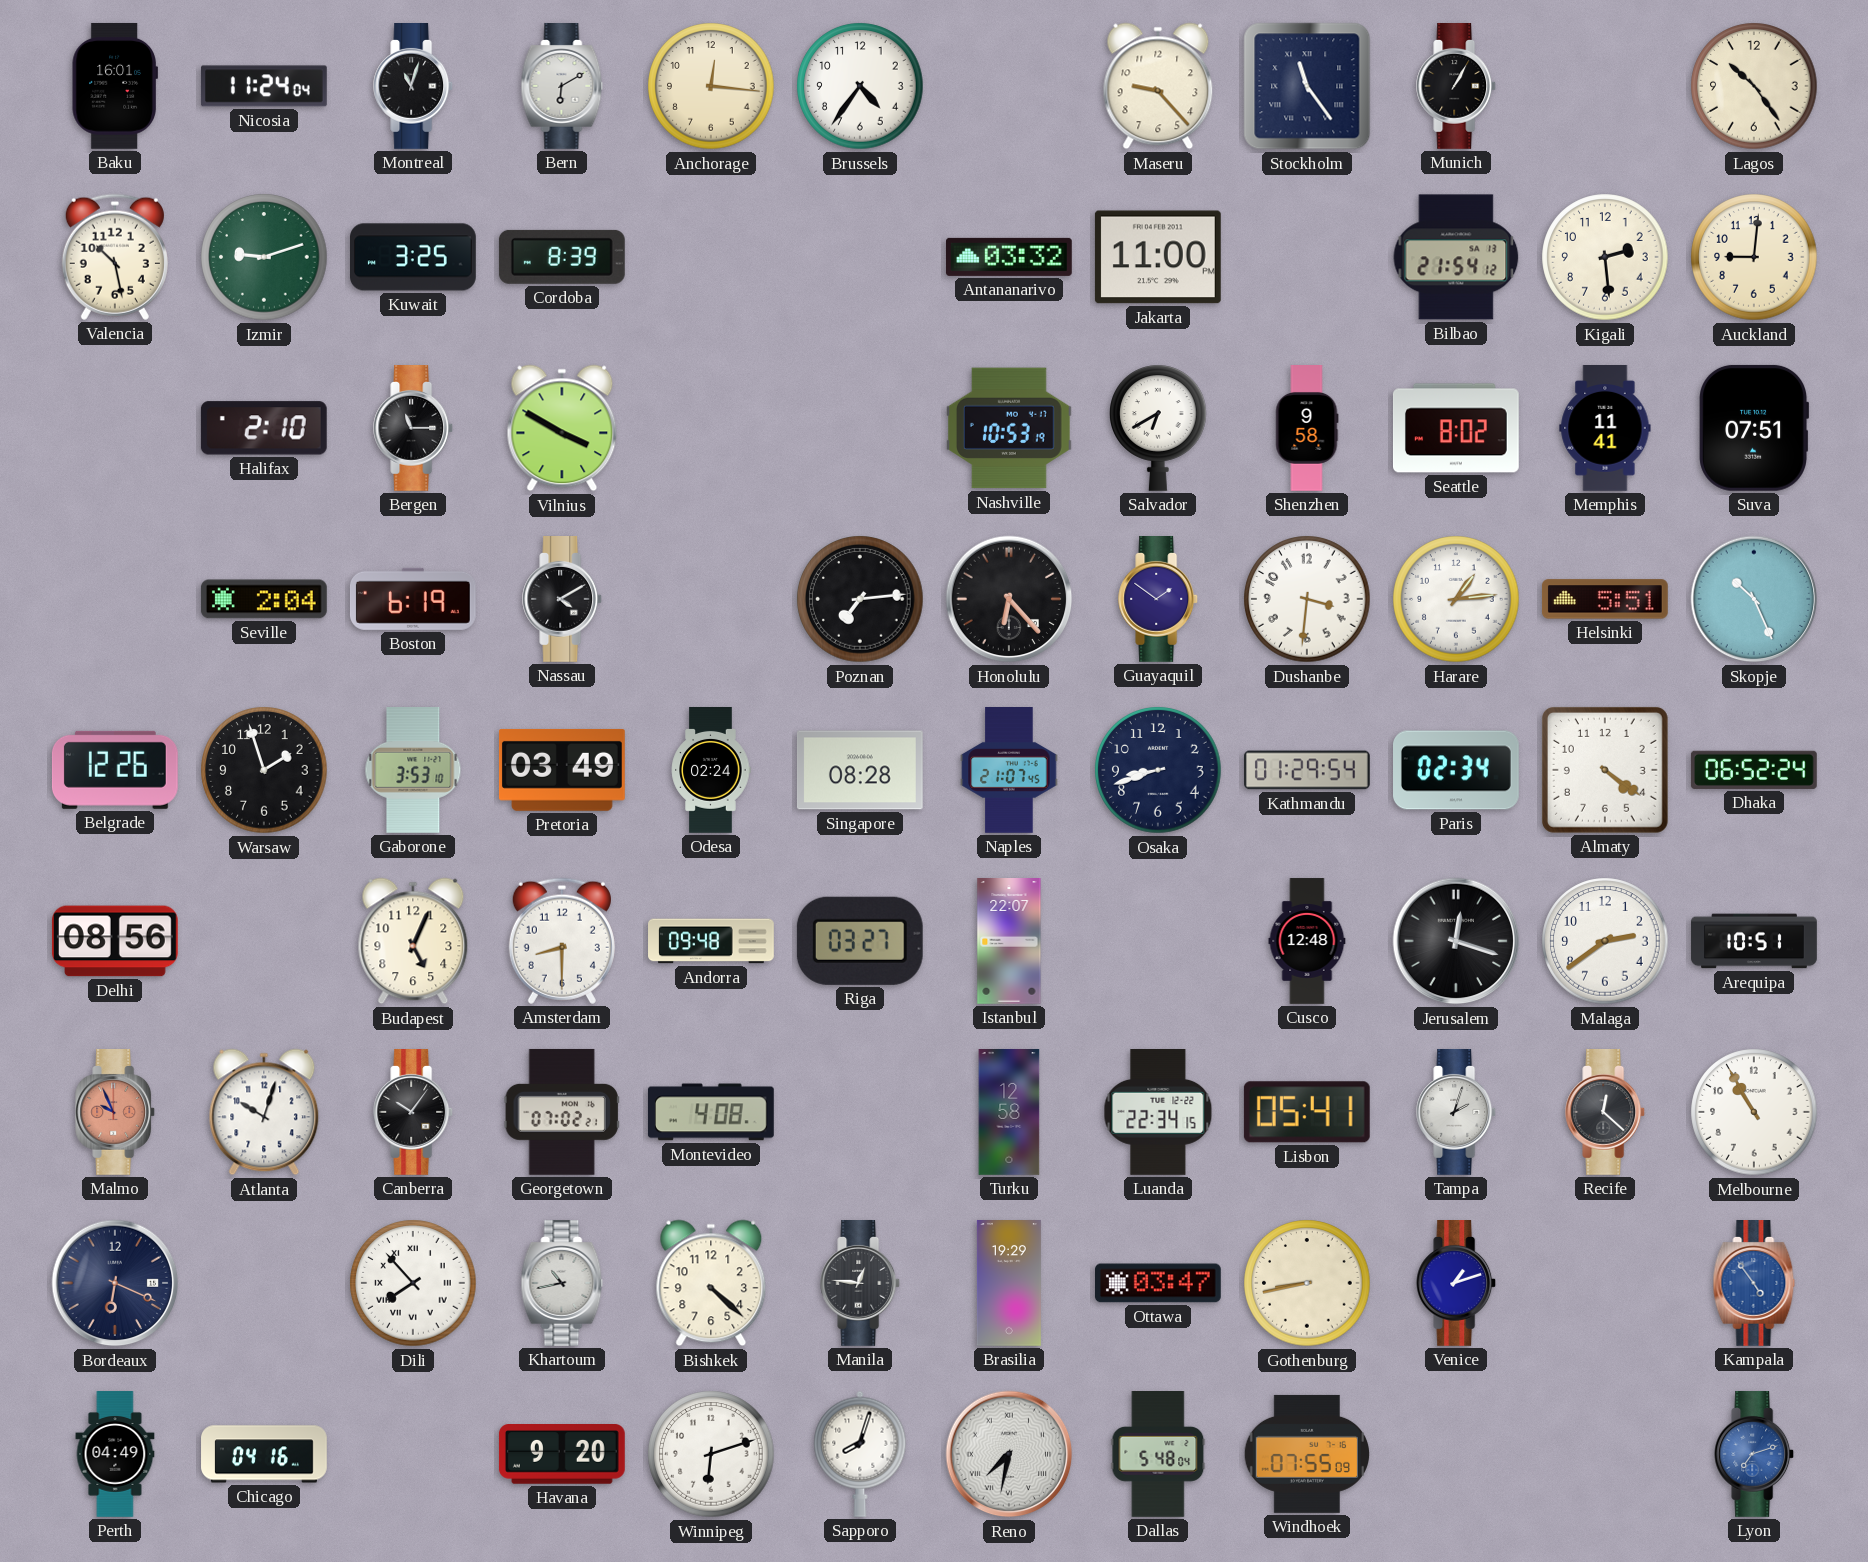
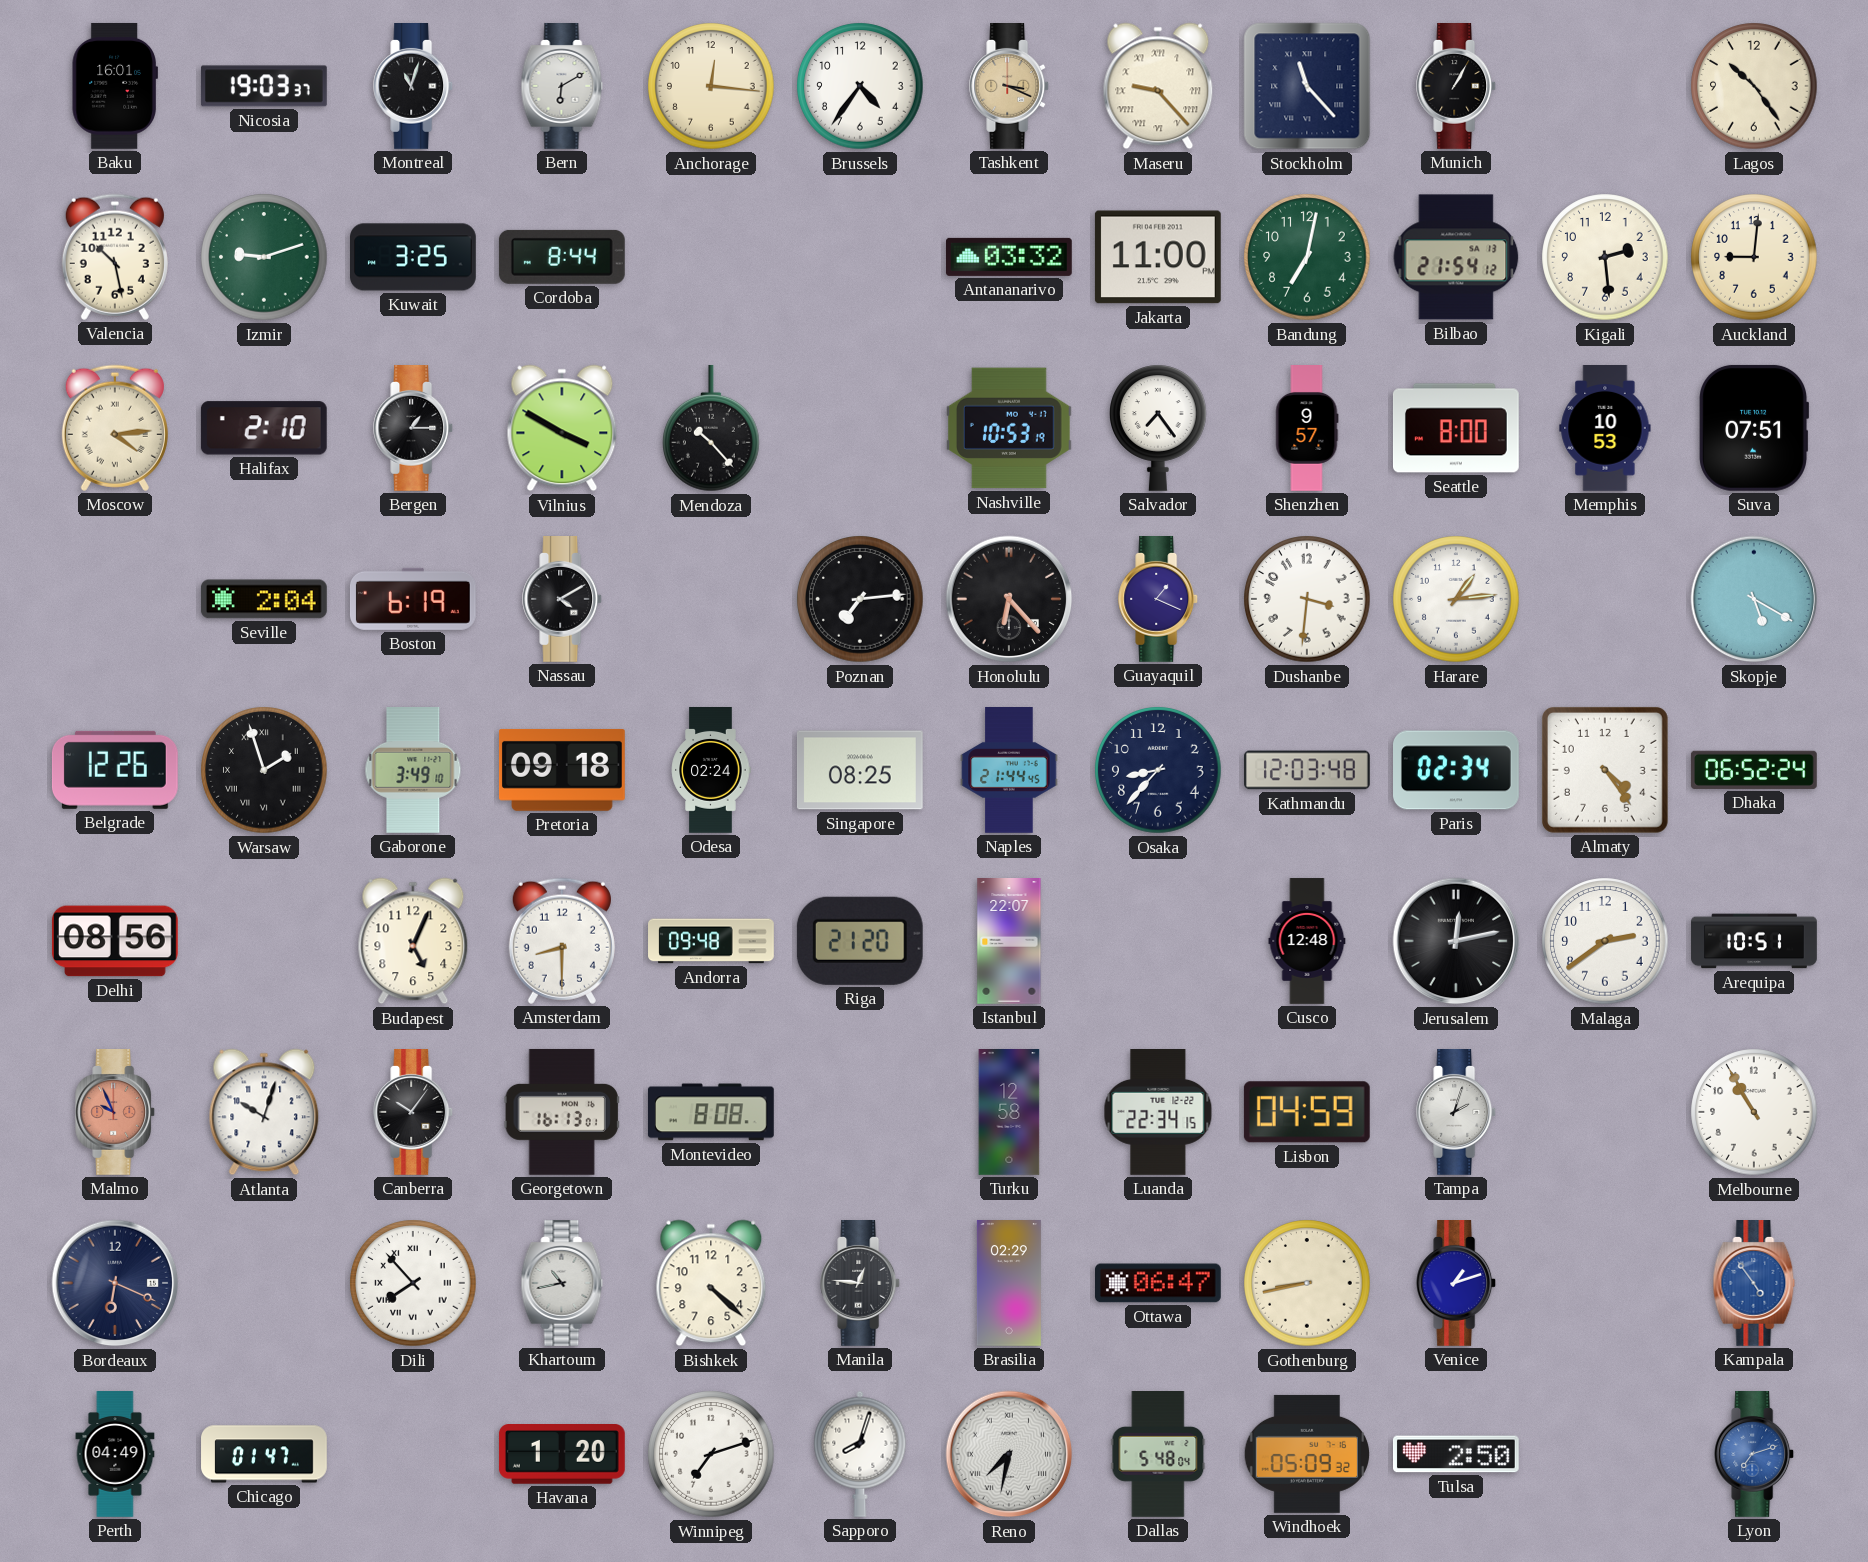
Nicosia: 11:24 -> 19:03
Tashkent: none -> 3:19
Maseru numerals: Arabic -> Roman
Stockholm: 11:24 -> 11:23
Cordoba: 8:39 -> 8:44
Bandung: none -> 7:02
Moscow: none -> 4:14
Bergen: 11:15 -> 1:15
Mendoza: none -> 10:23
Salvador: 6:40 -> 7:24
Shenzhen: 9:58 -> 9:57
Seattle: 8:02 -> 8:00
Memphis: 11:41 -> 10:53
Guayaquil: 1:51 -> 1:19
Helsinki: 5:51 -> none
Skopje: 10:26 -> 5:20
Warsaw numerals: Arabic -> Roman
Gaborone: 3:53 -> 3:49
Pretoria: 03:49 -> 09:18
Singapore: 08:28 -> 08:25
Naples: 21:07 -> 21:44
Osaka: 8:42 -> 8:37
Kathmandu: 01:29 -> 12:03
Almaty: 4:21 -> 4:24
Riga: 03:27 -> 21:20
Jerusalem: 12:18 -> 12:13
Georgetown: 07:02 -> 16:13
Montevideo: 4:08 -> 8:08
Lisbon: 05:41 -> 04:59
Recife: 12:22 -> none
Brasilia: 19:29 -> 02:29
Ottawa: 03:47 -> 06:47
Chicago: 04:16 -> 01:47
Havana: 9:20 -> 1:20
Winnipeg: 6:12 -> 7:12
Windhoek: 07:55 -> 05:09
Tulsa: none -> 2:50
